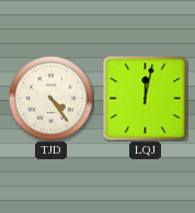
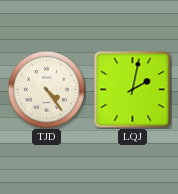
LQJ: 12:02 -> 2:02
